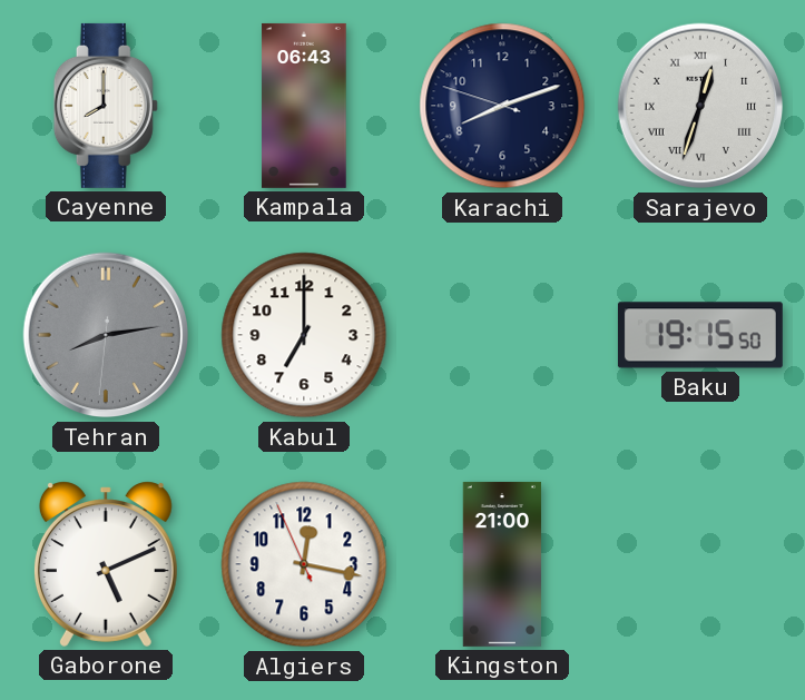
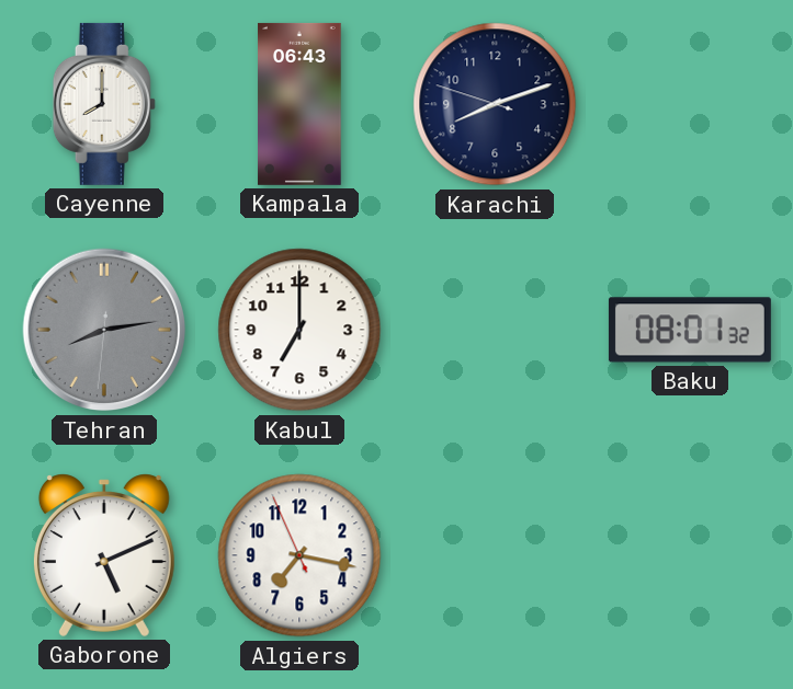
Sarajevo: 12:33 -> none
Baku: 19:15 -> 08:01
Algiers: 12:16 -> 7:16
Kingston: 21:00 -> none
